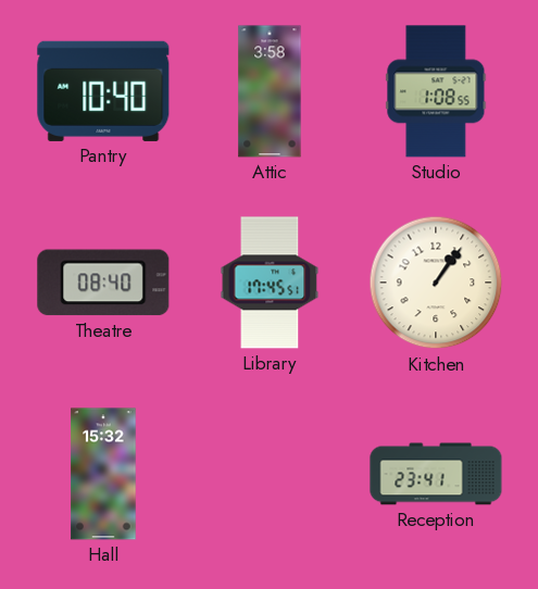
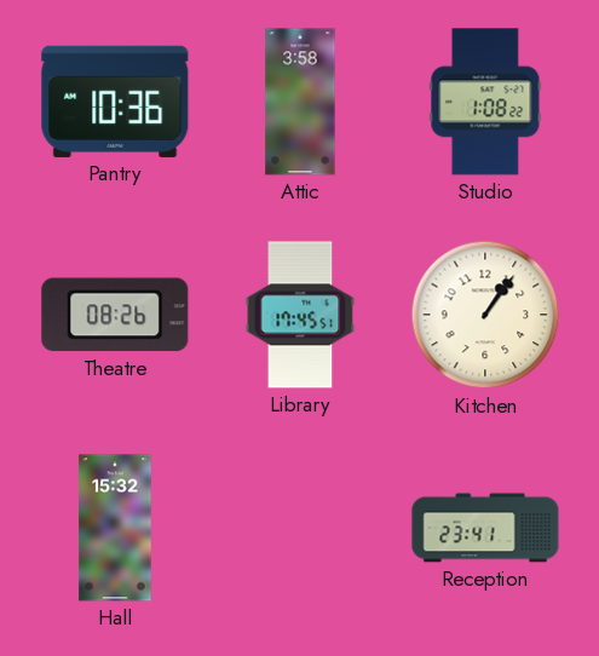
Pantry: 10:40 -> 10:36
Studio: 1:08:55 -> 1:08:22
Theatre: 08:40 -> 08:26
